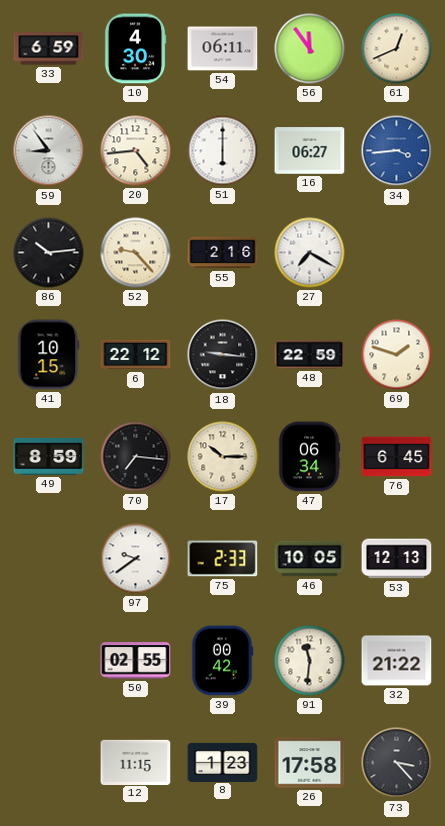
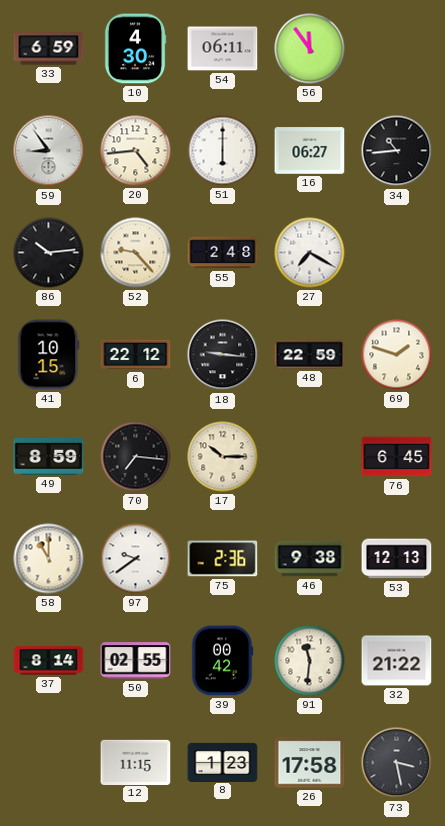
61: 12:41 -> none
34: 3:44 -> 10:44
34 dial: blue -> black
55: 2:16 -> 2:48
47: 06:34 -> none
58: none -> 11:00
75: 2:33 -> 2:36
46: 10:05 -> 9:38
37: none -> 8:14
73: 3:23 -> 3:28
